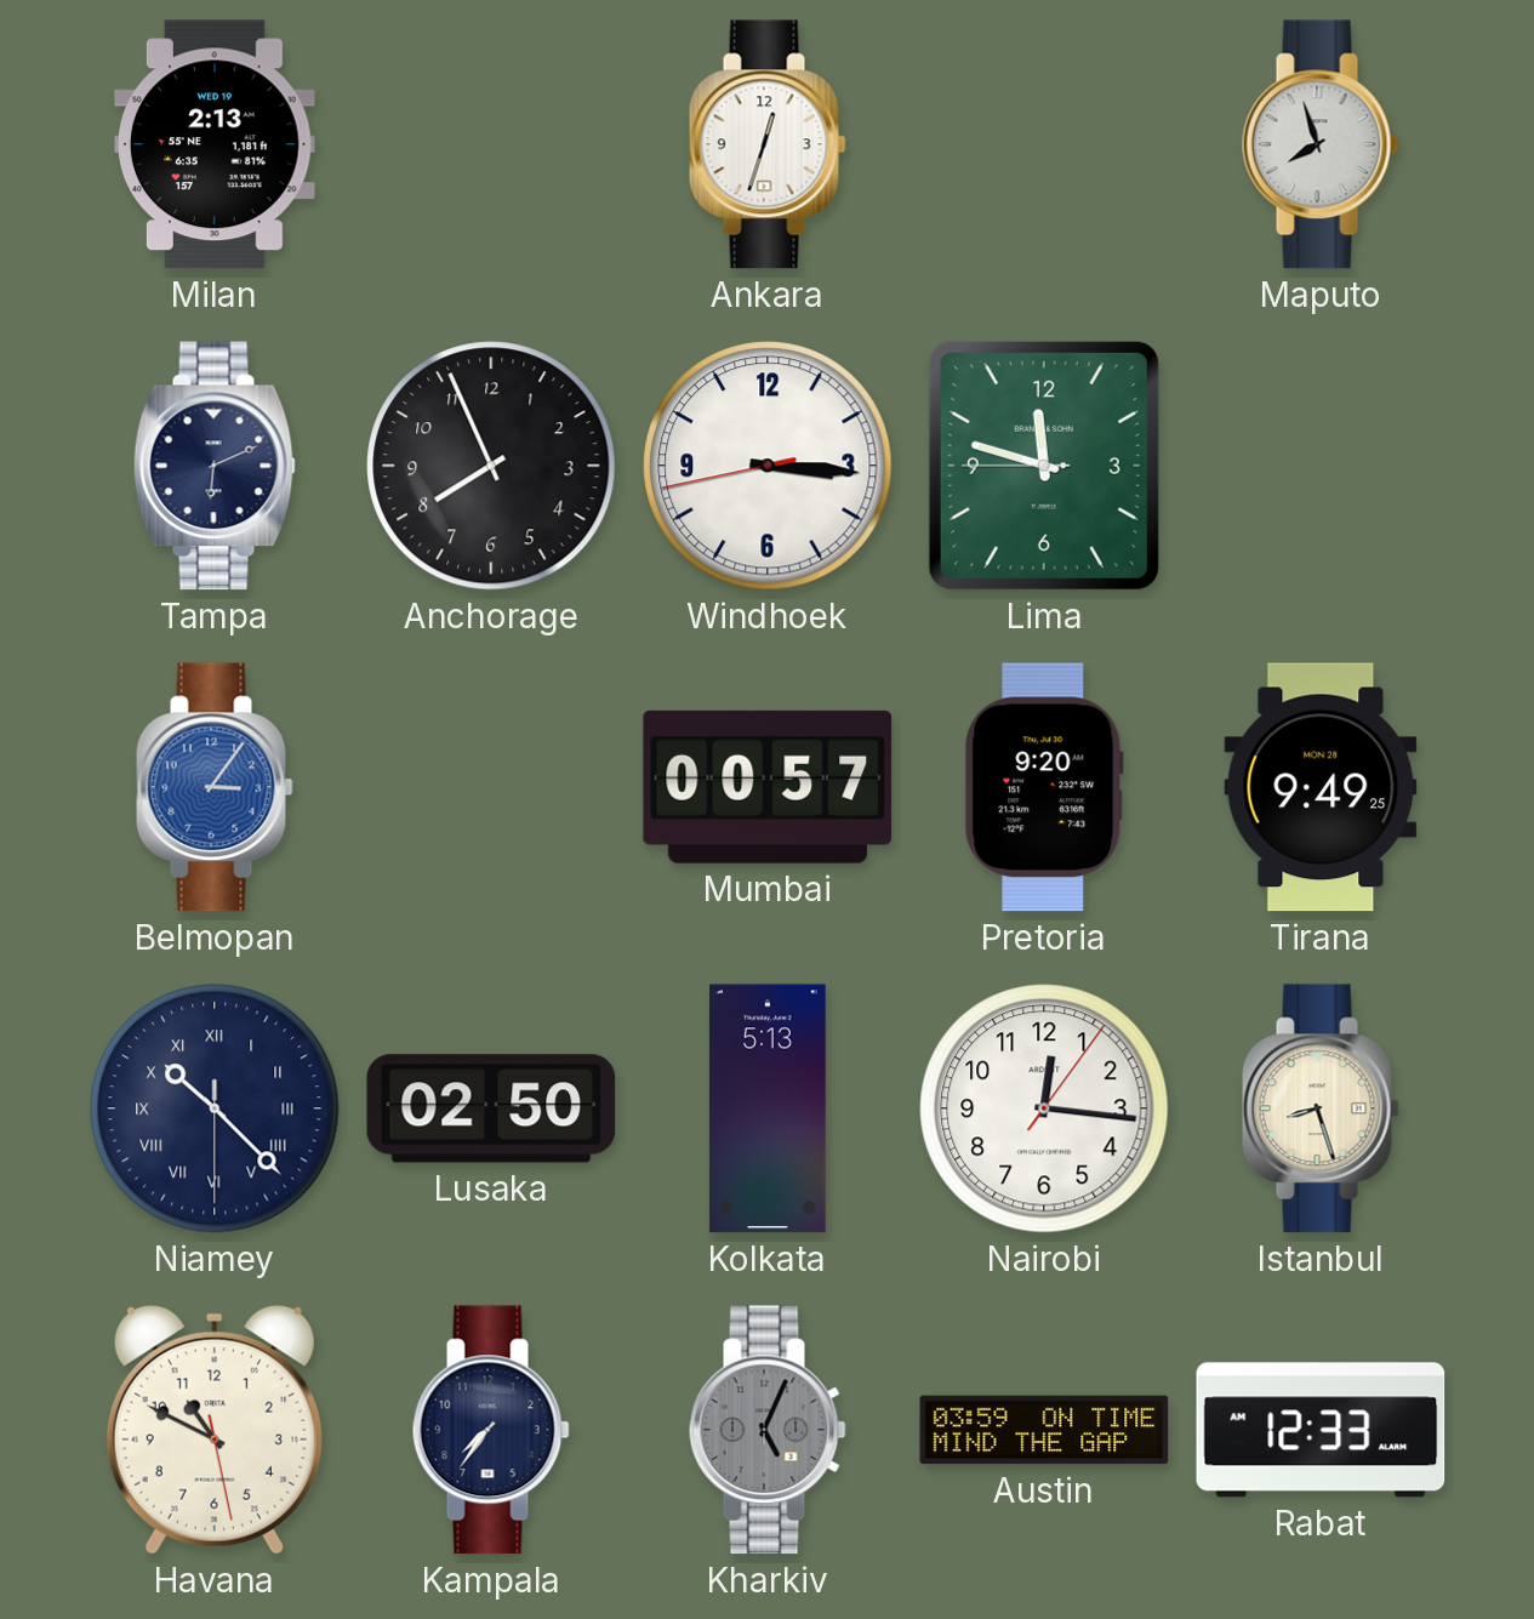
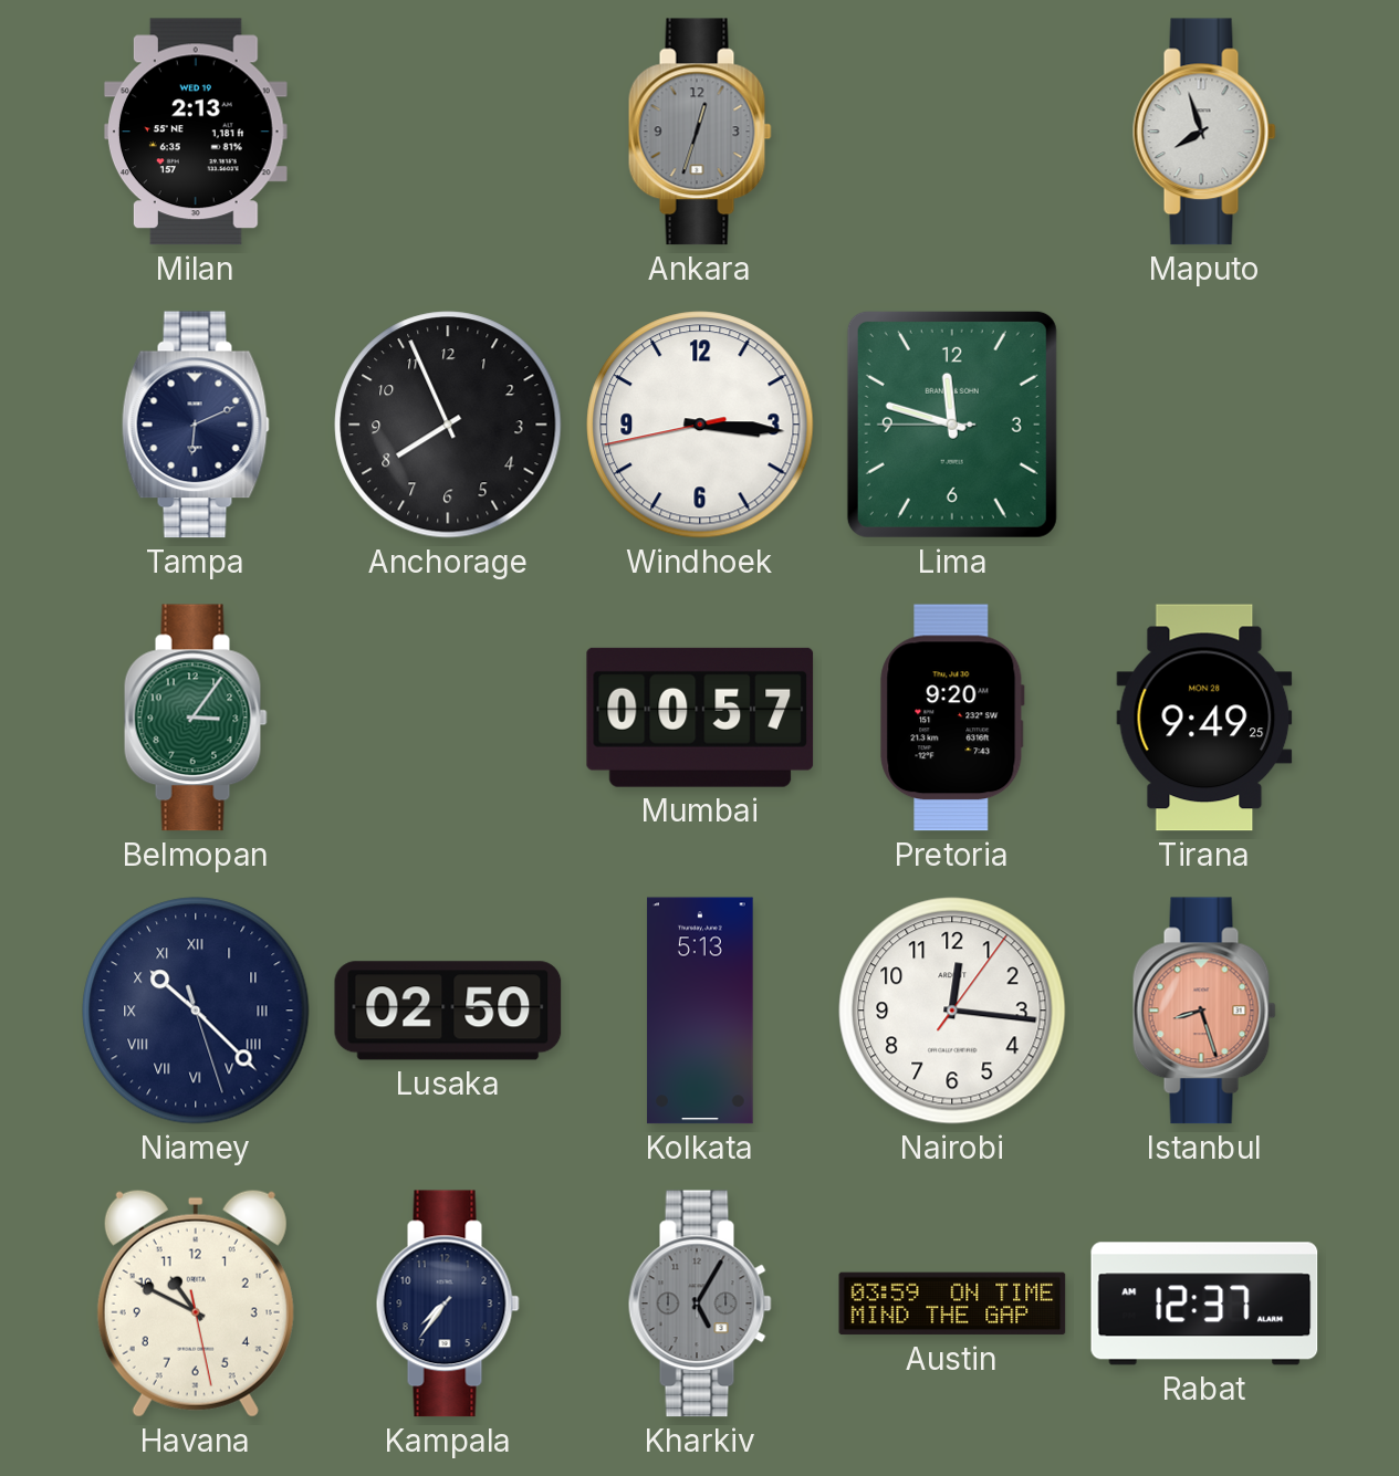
Ankara dial: white -> grey
Belmopan dial: blue -> green
Niamey: 10:22:30 -> 10:22:27
Istanbul dial: cream -> salmon
Kharkiv: 5:04 -> 5:05
Rabat: 12:33 -> 12:37
